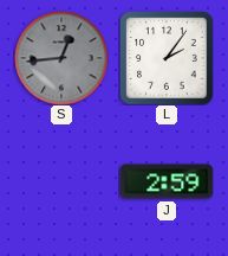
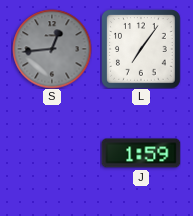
L: 2:06 -> 7:06
J: 2:59 -> 1:59
